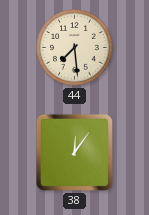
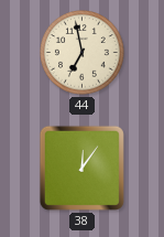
44: 7:29 -> 6:58
